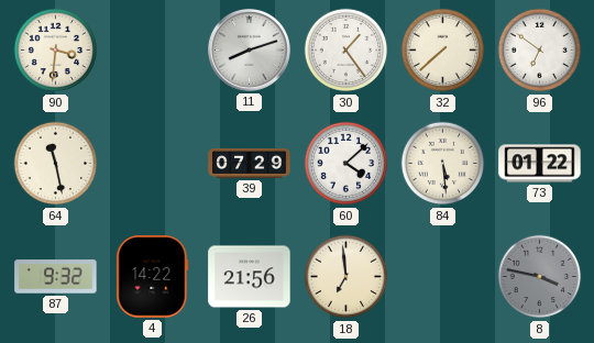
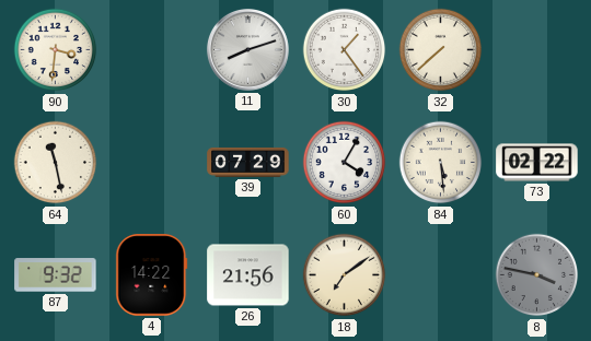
96: 6:51 -> none
60: 4:08 -> 4:05
73: 01:22 -> 02:22
18: 6:59 -> 7:09
